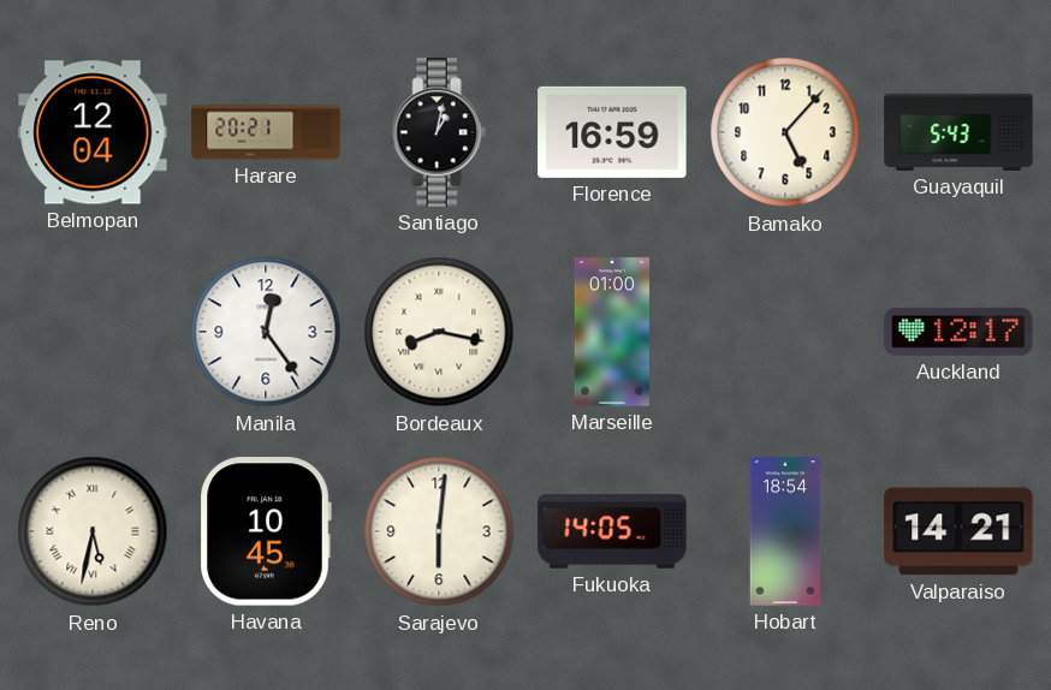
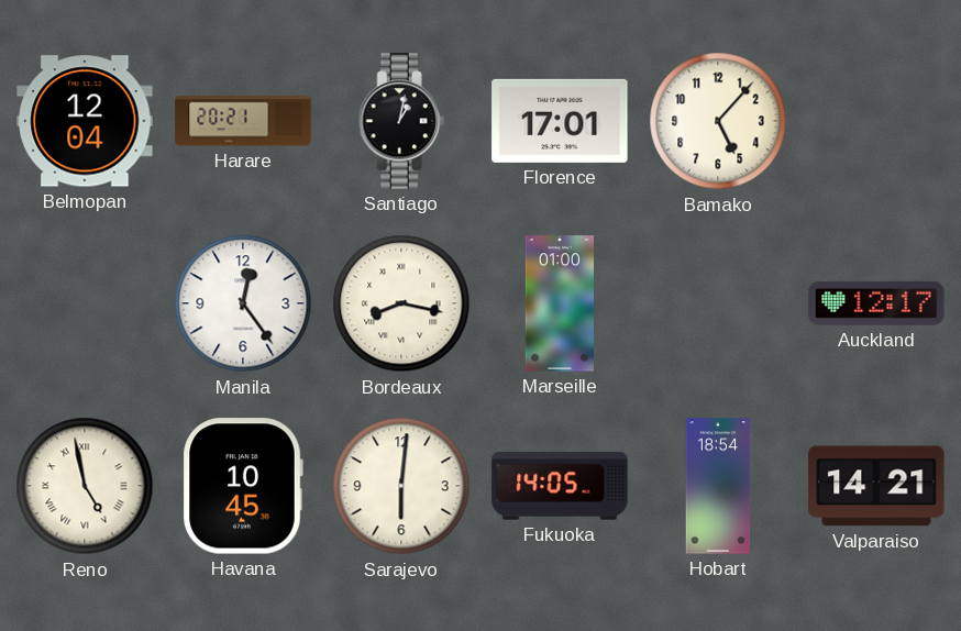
Florence: 16:59 -> 17:01
Guayaquil: 5:43 -> none
Reno: 5:32 -> 4:58
